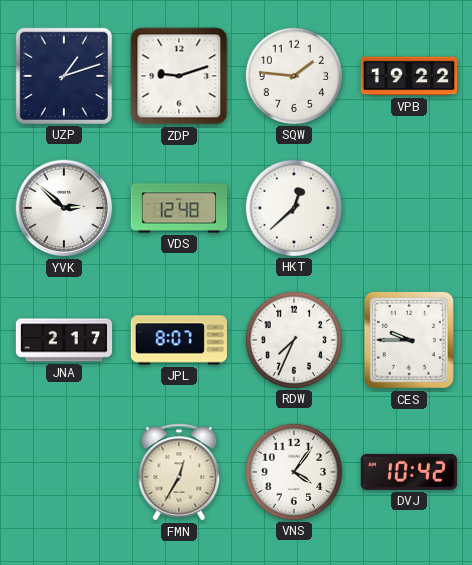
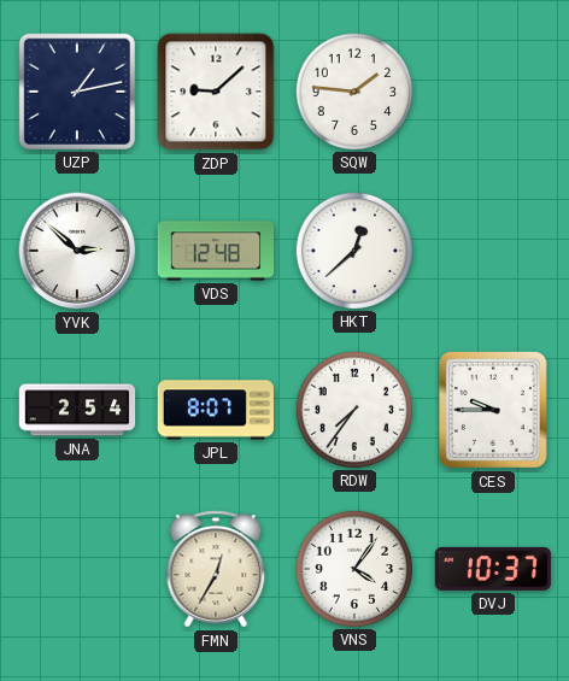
UZP: 1:12 -> 1:13
ZDP: 9:12 -> 9:08
VPB: 19:22 -> none
JNA: 2:17 -> 2:54
RDW: 7:34 -> 7:36
DVJ: 10:42 -> 10:37
